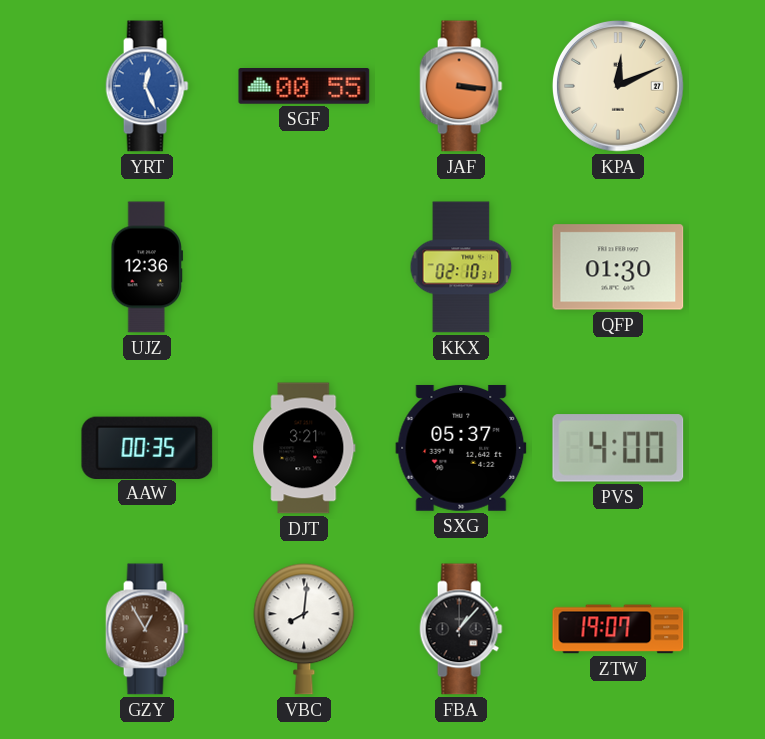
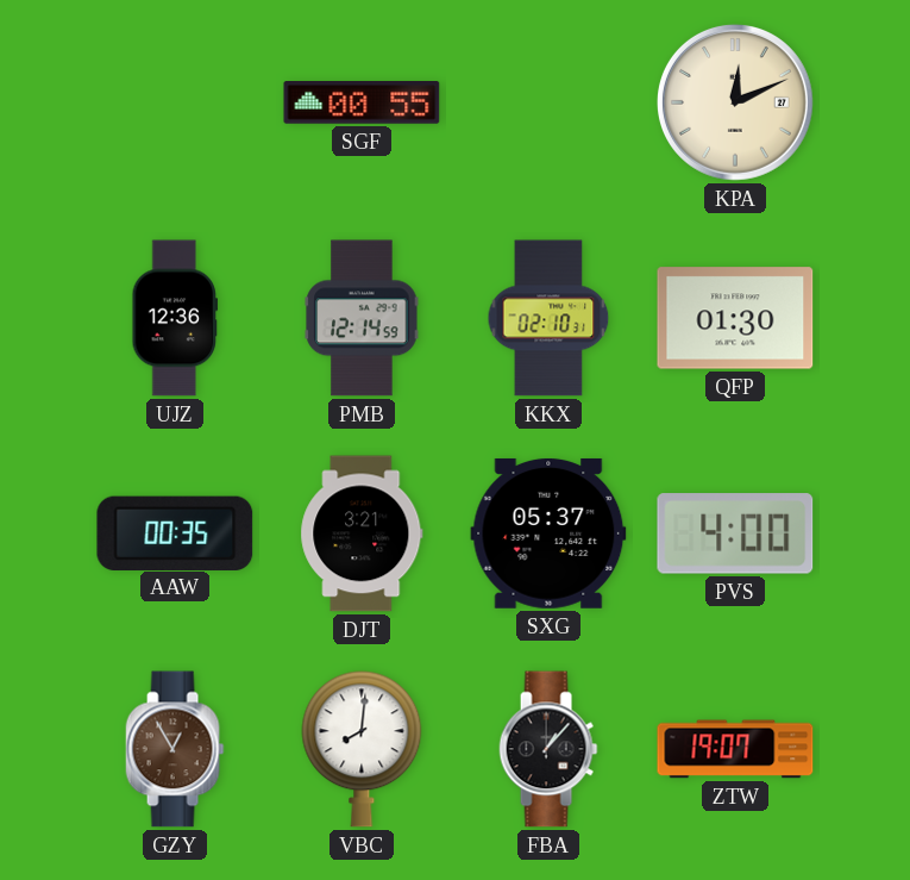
YRT: 12:26 -> none
JAF: 3:16 -> none
PMB: none -> 12:14
